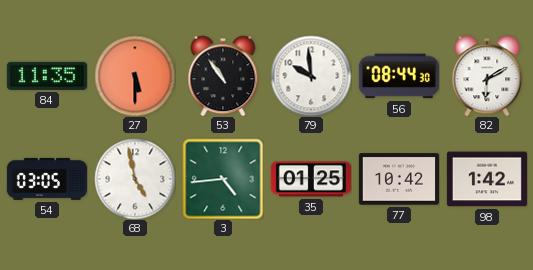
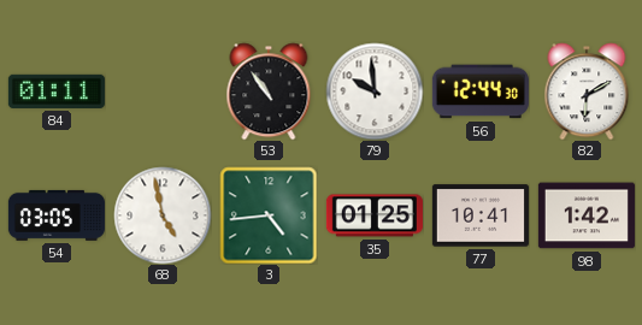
84: 11:35 -> 01:11
27: 5:30 -> none
56: 08:44 -> 12:44
77: 10:42 -> 10:41
